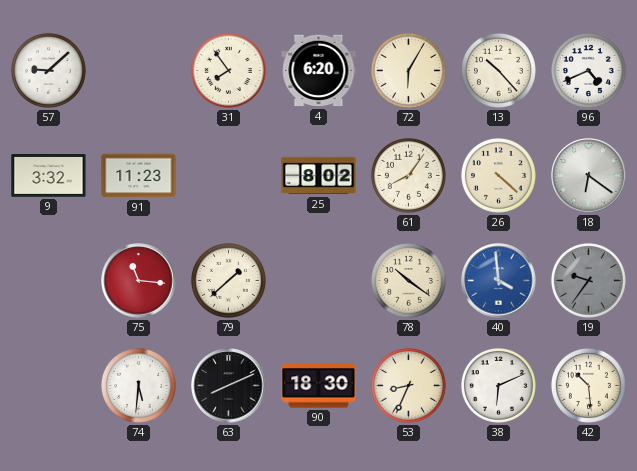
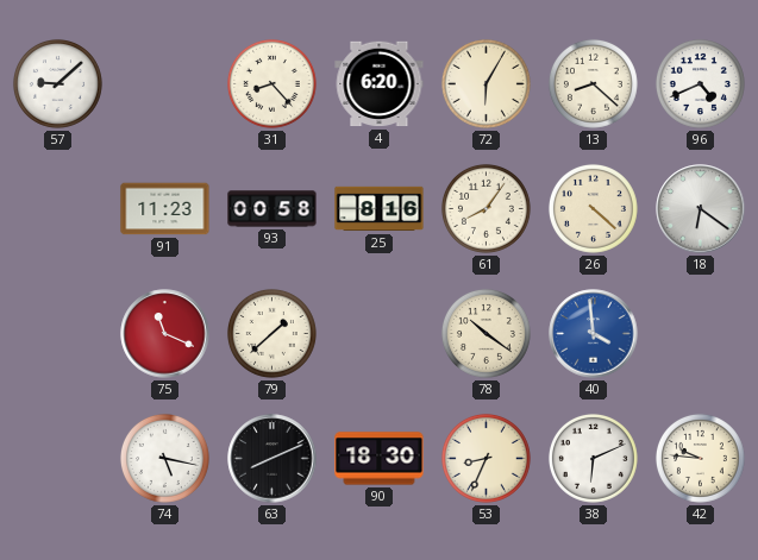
31: 7:54 -> 8:23
13: 10:23 -> 8:22
9: 3:32 -> none
93: none -> 00:58
25: 8:02 -> 8:16
75: 11:16 -> 11:19
19: 9:36 -> none
74: 5:31 -> 5:17
42: 10:29 -> 9:46
